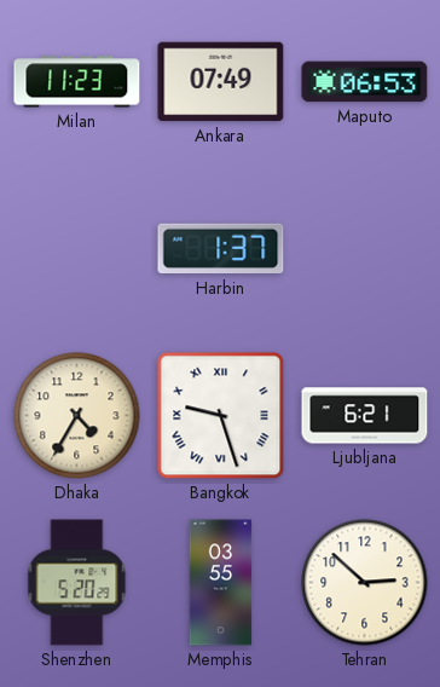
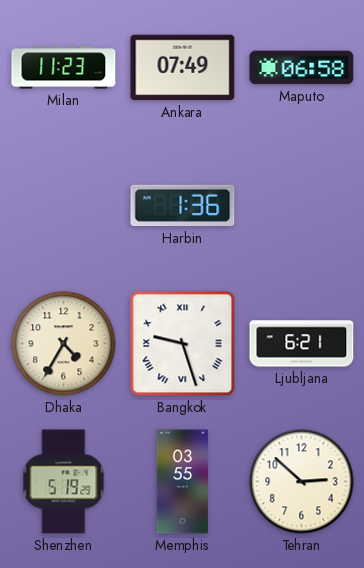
Maputo: 06:53 -> 06:58
Harbin: 1:37 -> 1:36
Shenzhen: 5:20 -> 5:19
